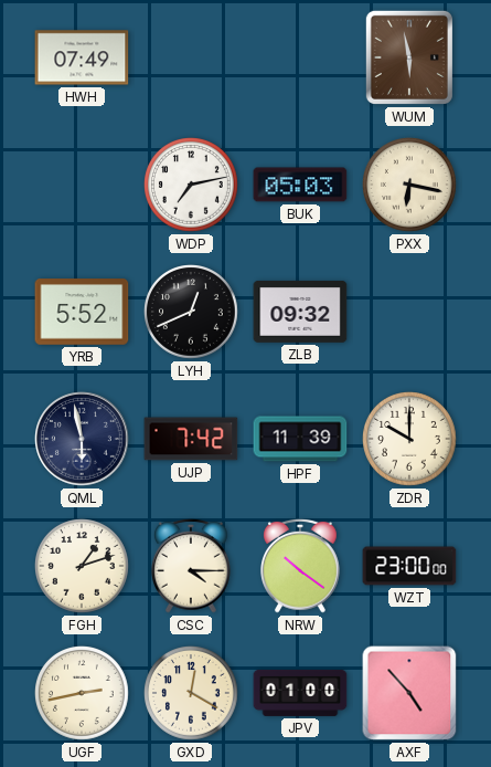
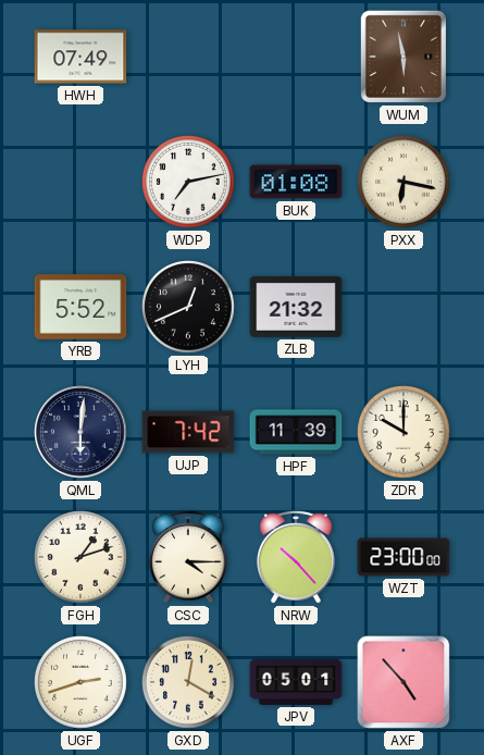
BUK: 05:03 -> 01:08
ZLB: 09:32 -> 21:32
QML: 5:58 -> 6:01
NRW: 10:21 -> 10:23
UGF: 2:43 -> 2:42
JPV: 01:00 -> 05:01
